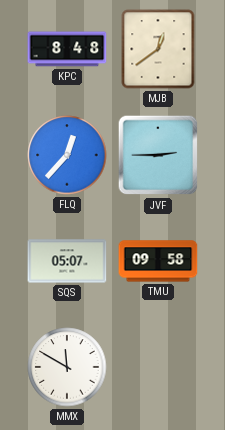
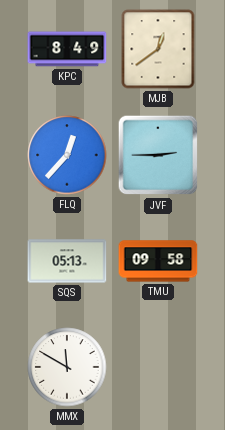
KPC: 8:48 -> 8:49
SQS: 05:07 -> 05:13
